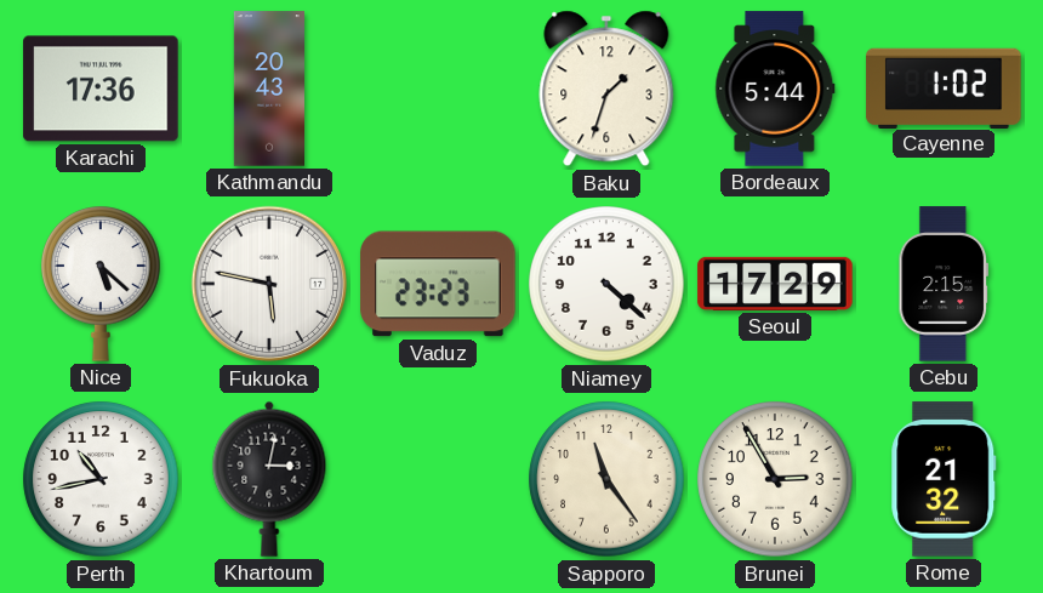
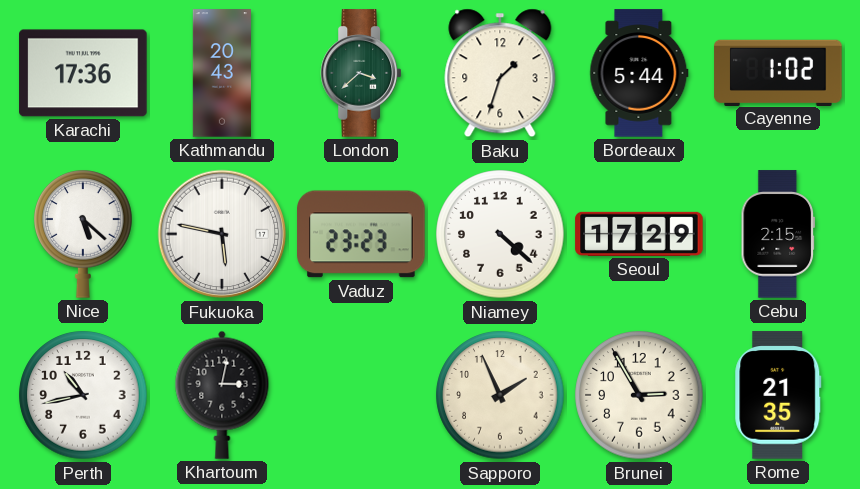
London: none -> 3:38
Sapporo: 11:24 -> 1:56
Rome: 21:32 -> 21:35
